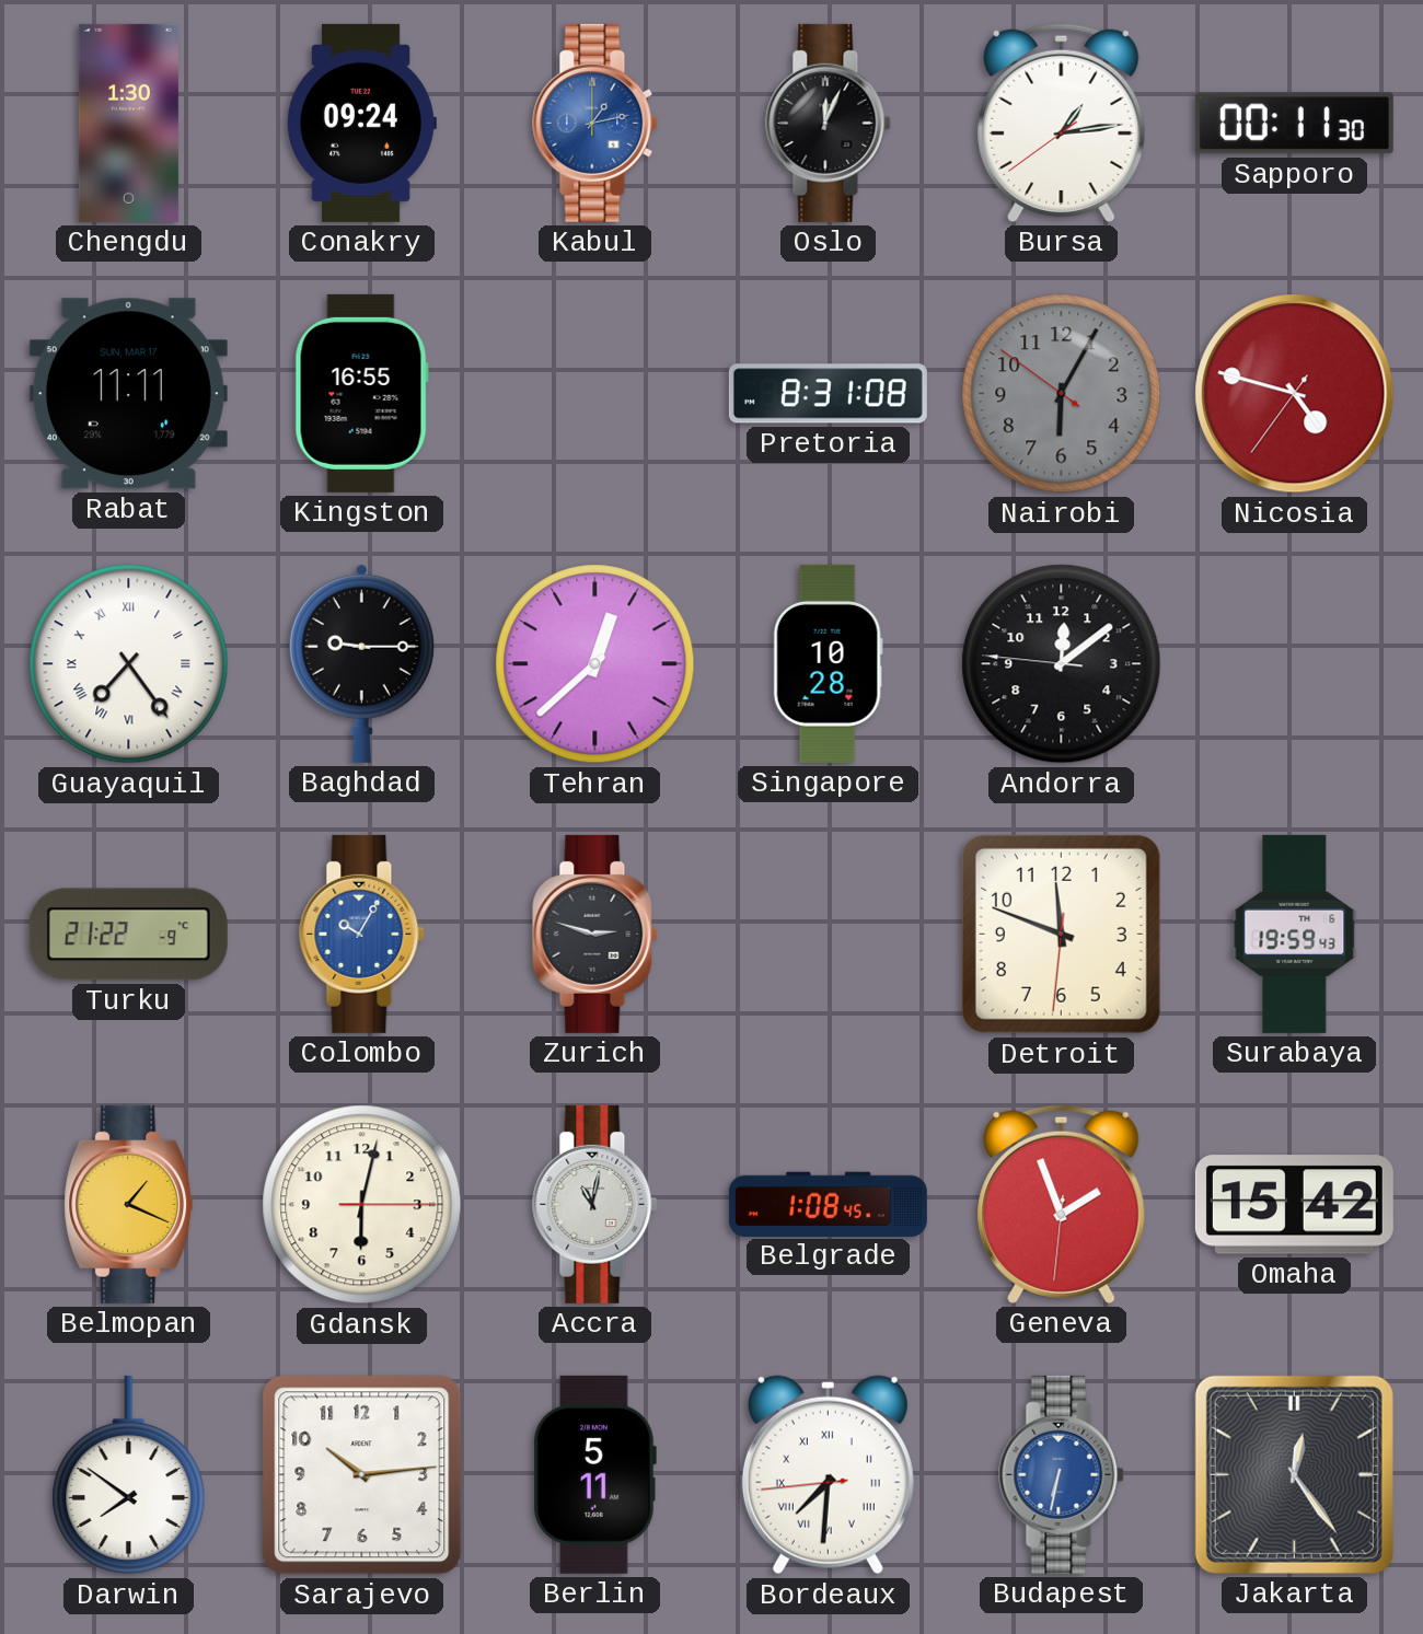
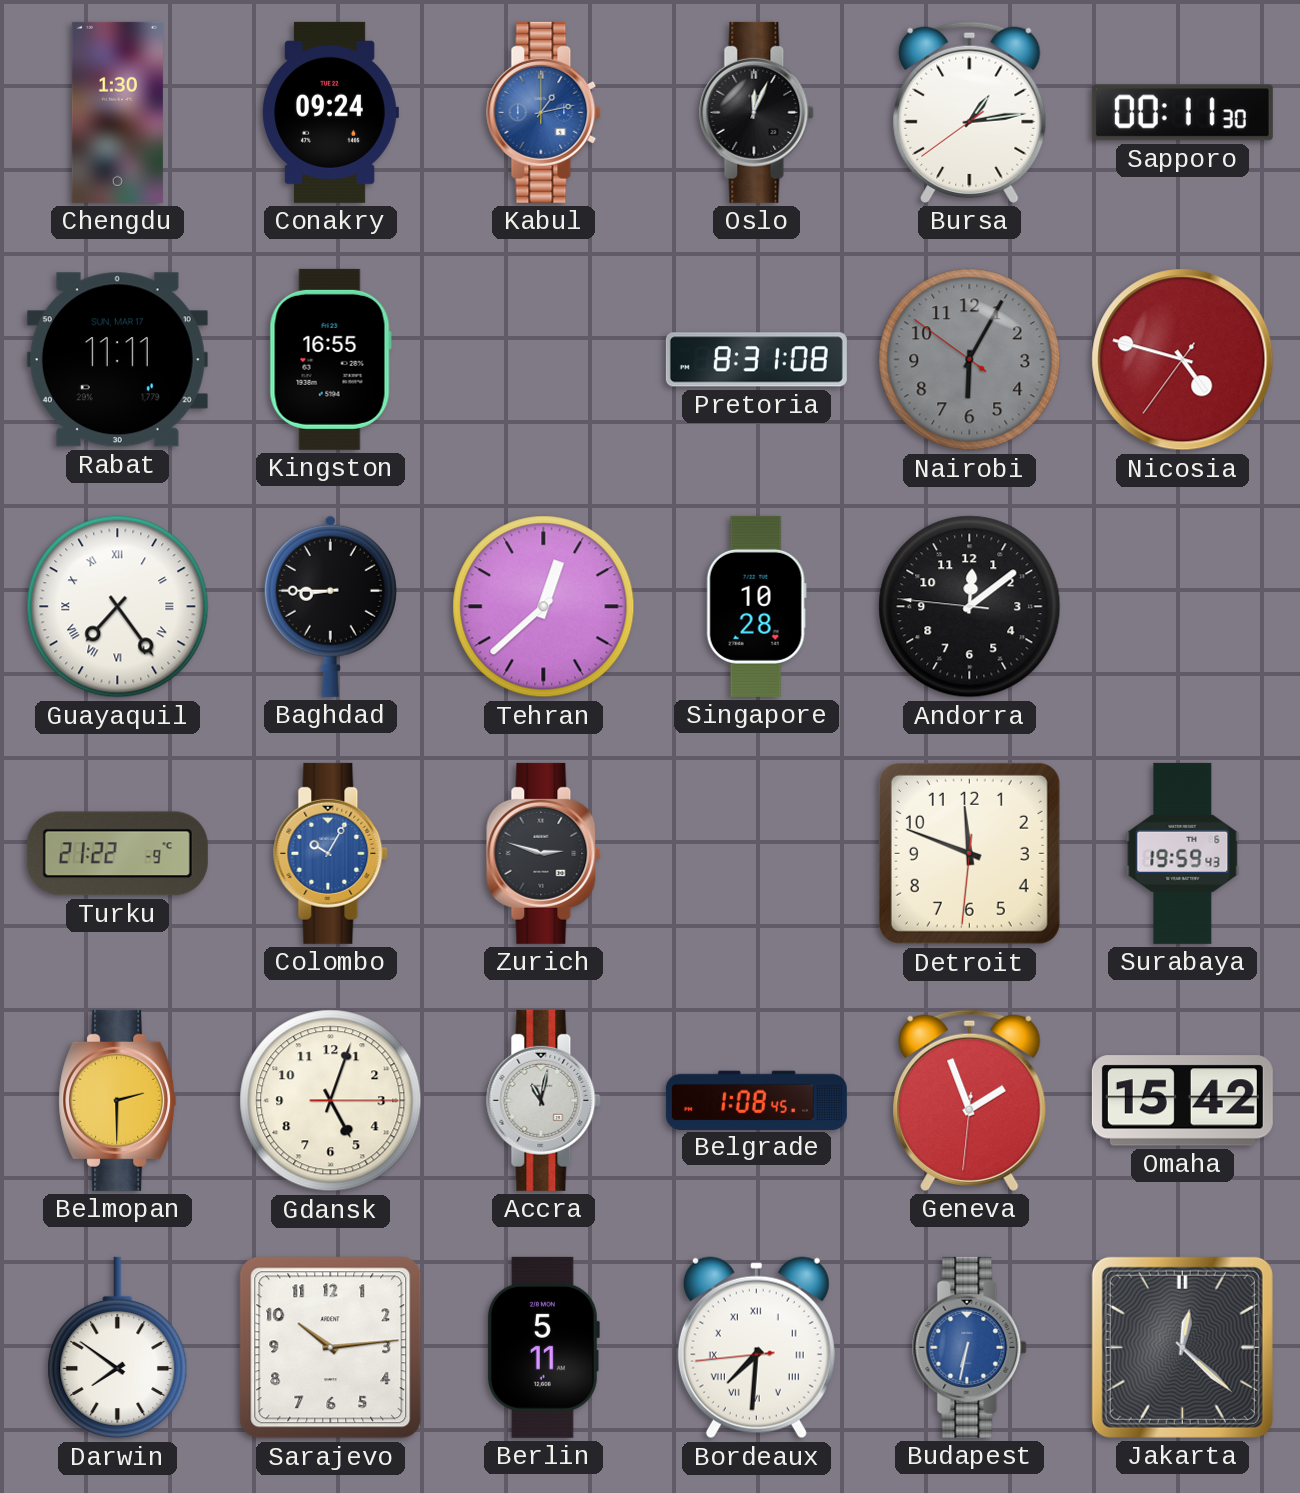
Baghdad: 9:15 -> 8:45
Belmopan: 1:19 -> 2:30
Gdansk: 6:02 -> 5:03
Jakarta: 12:24 -> 12:22
